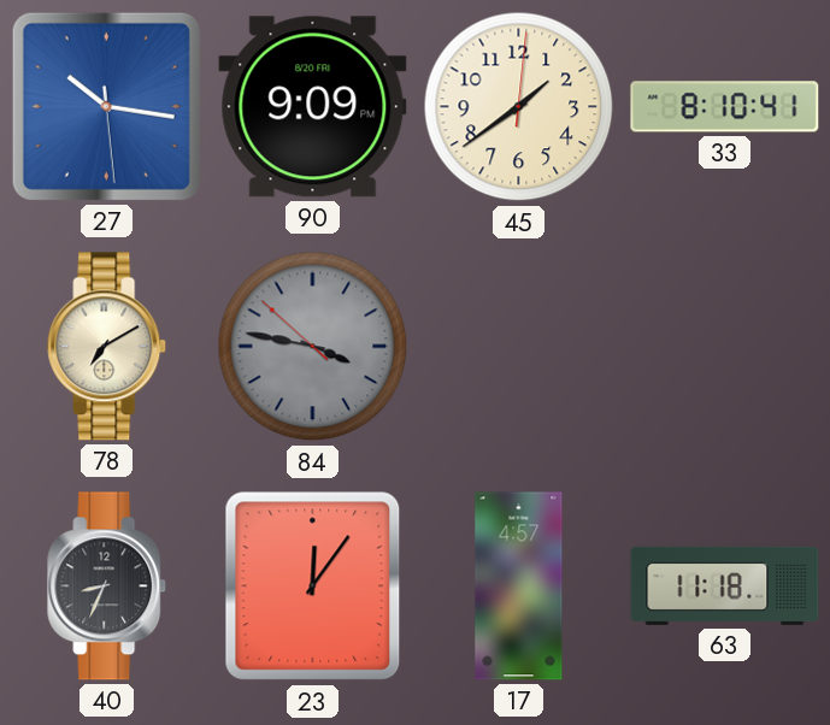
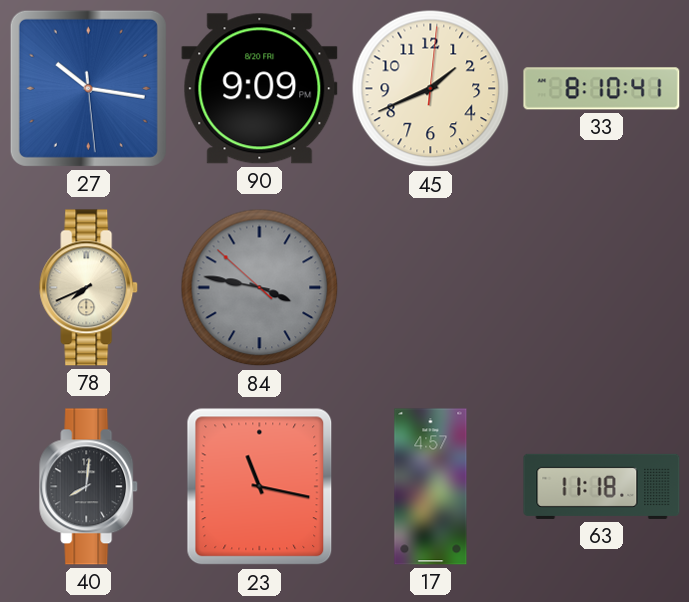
45: 1:39 -> 1:41
78: 7:10 -> 7:41
40: 8:34 -> 8:01
23: 12:06 -> 11:17
